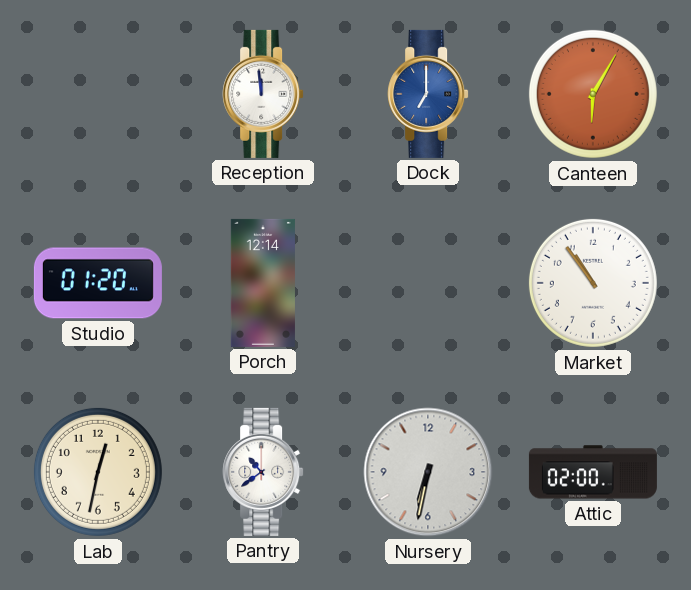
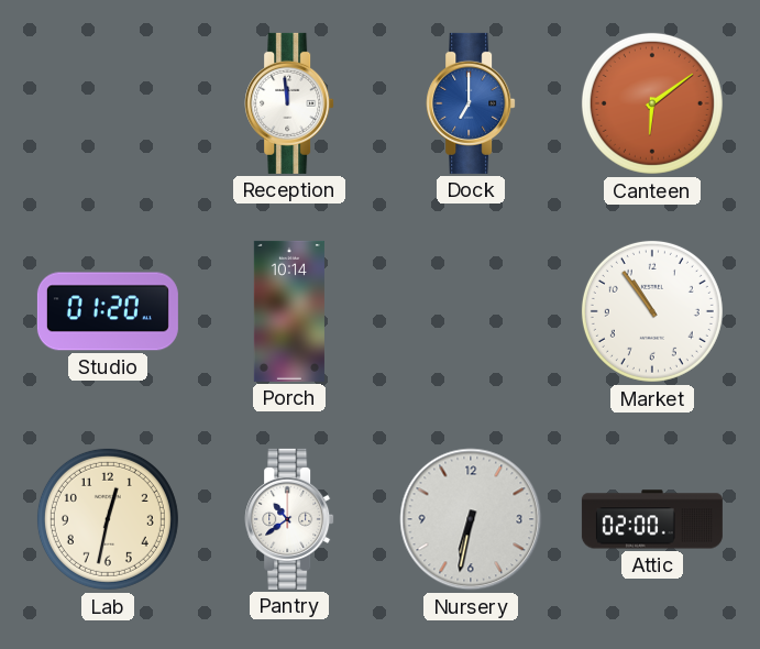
Canteen: 6:05 -> 6:09
Porch: 12:14 -> 10:14
